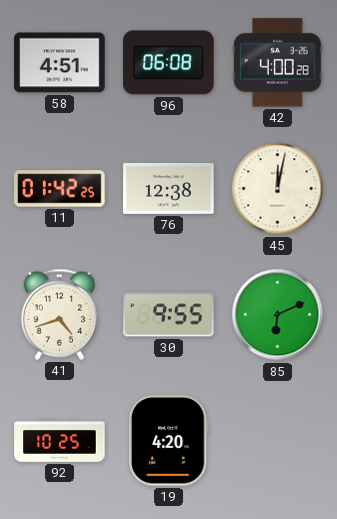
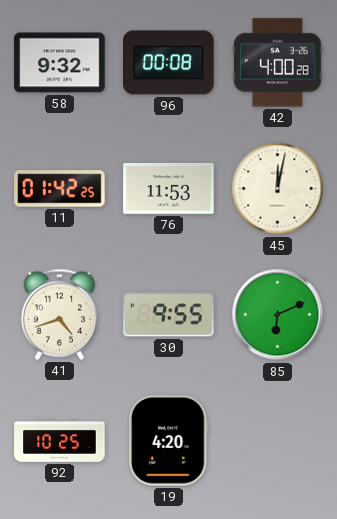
58: 4:51 -> 9:32
96: 06:08 -> 00:08
76: 12:38 -> 11:53
